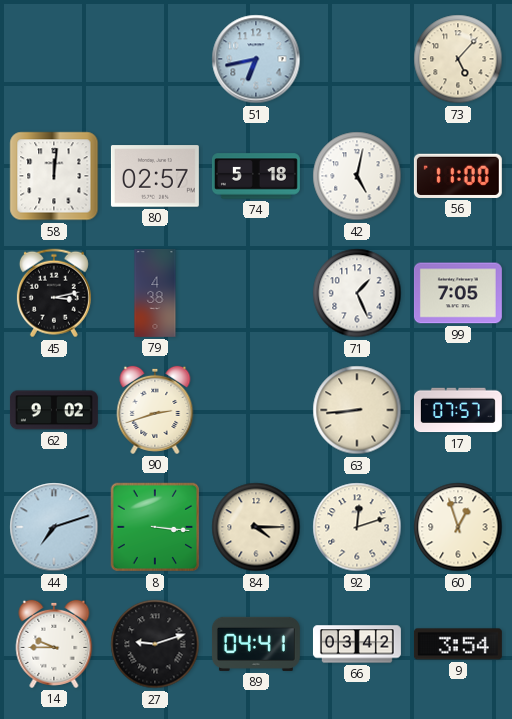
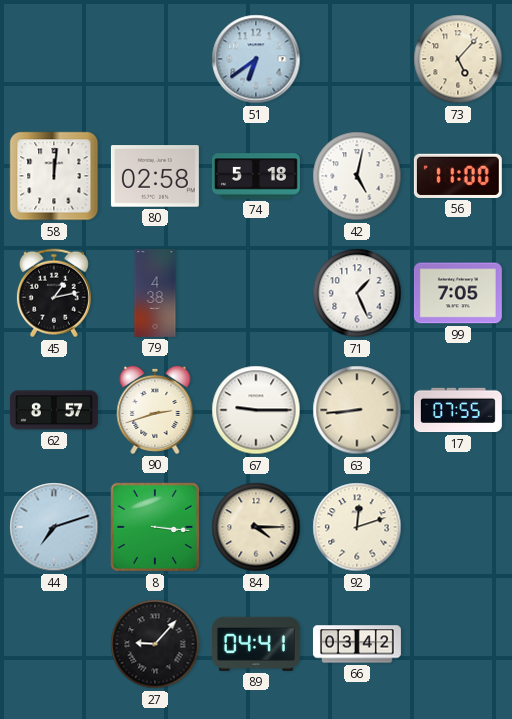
51: 6:43 -> 6:39
80: 02:57 -> 02:58
45: 3:13 -> 1:13
62: 9:02 -> 8:57
67: none -> 9:15
17: 07:57 -> 07:55
60: 12:57 -> none
14: 9:45 -> none
27: 9:12 -> 9:07
9: 3:54 -> none
